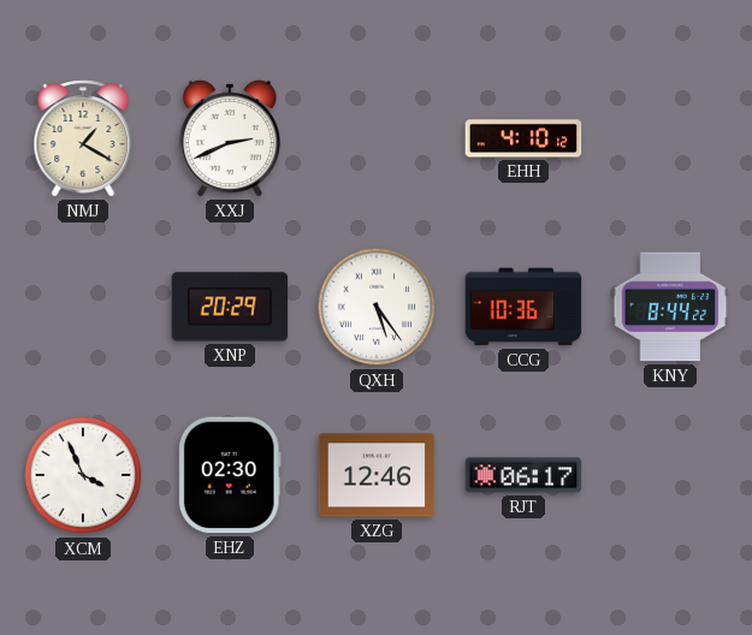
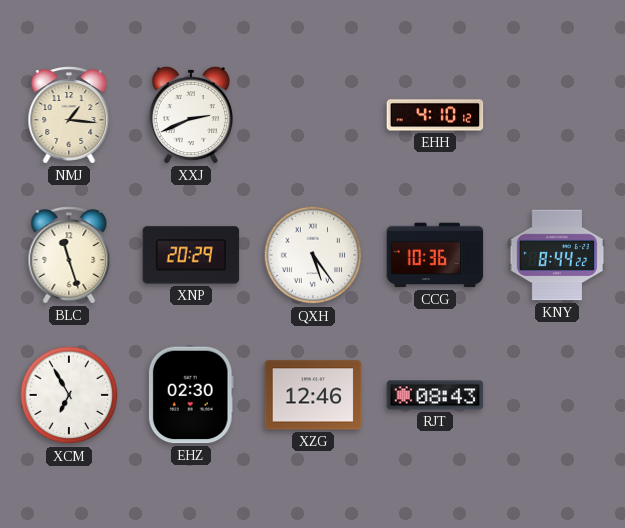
NMJ: 1:20 -> 1:16
BLC: none -> 11:27
XCM: 3:56 -> 6:55
RJT: 06:17 -> 08:43
